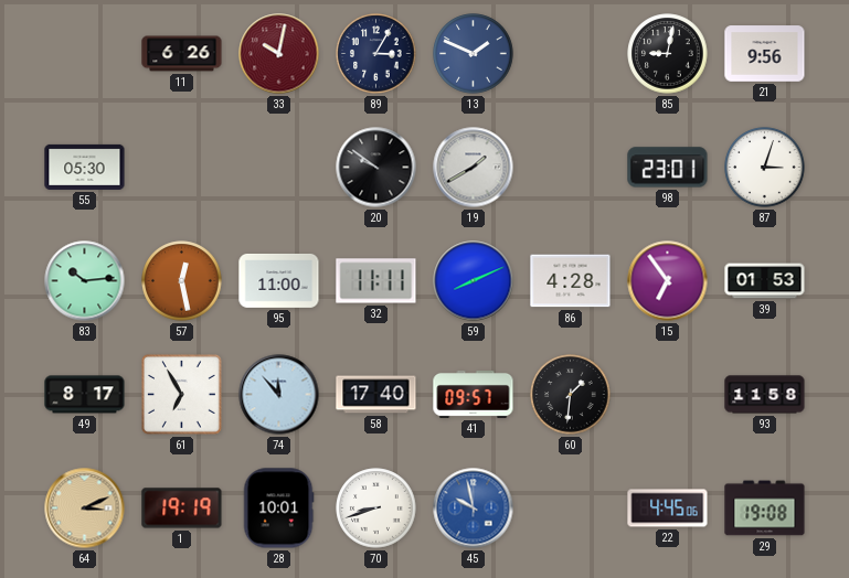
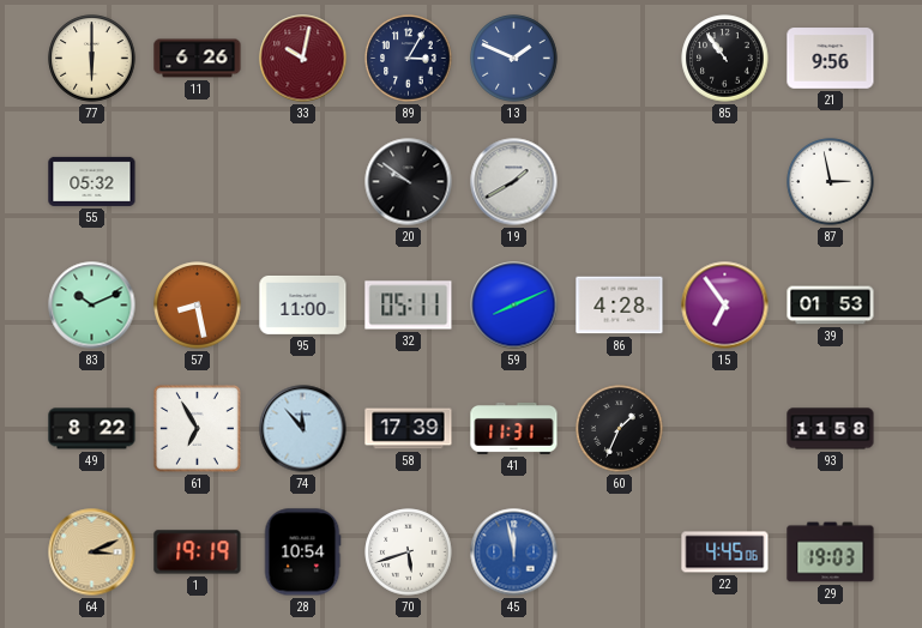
77: none -> 6:00
85: 9:02 -> 10:54
55: 05:30 -> 05:32
98: 23:01 -> none
87: 3:03 -> 2:58
83: 10:14 -> 10:11
57: 12:28 -> 8:28
32: 11:11 -> 05:11
49: 8:17 -> 8:22
58: 17:40 -> 17:39
41: 09:57 -> 11:31
60: 1:31 -> 1:34
28: 10:01 -> 10:54
70: 8:42 -> 5:42
45: 9:58 -> 11:58
29: 19:08 -> 19:03
